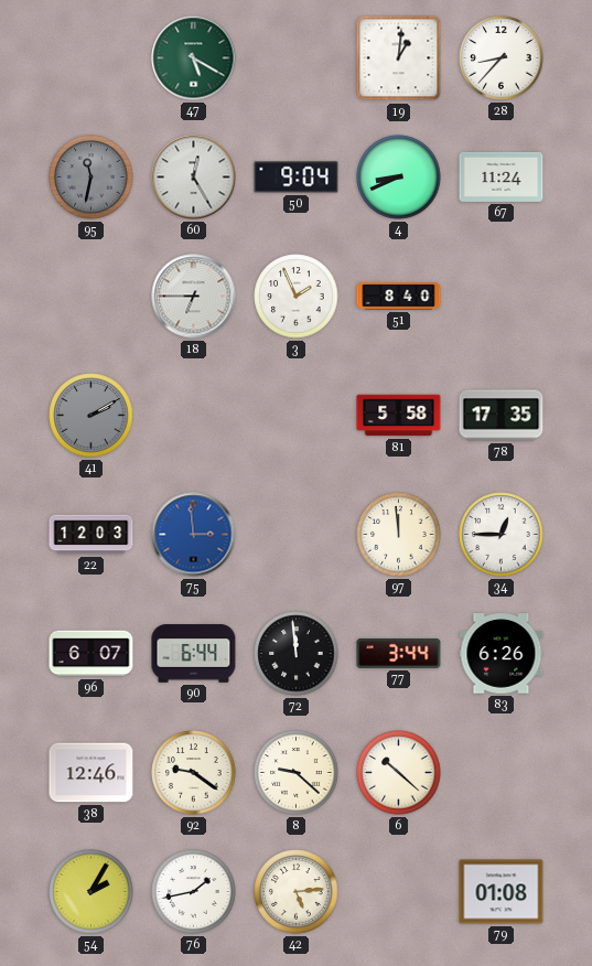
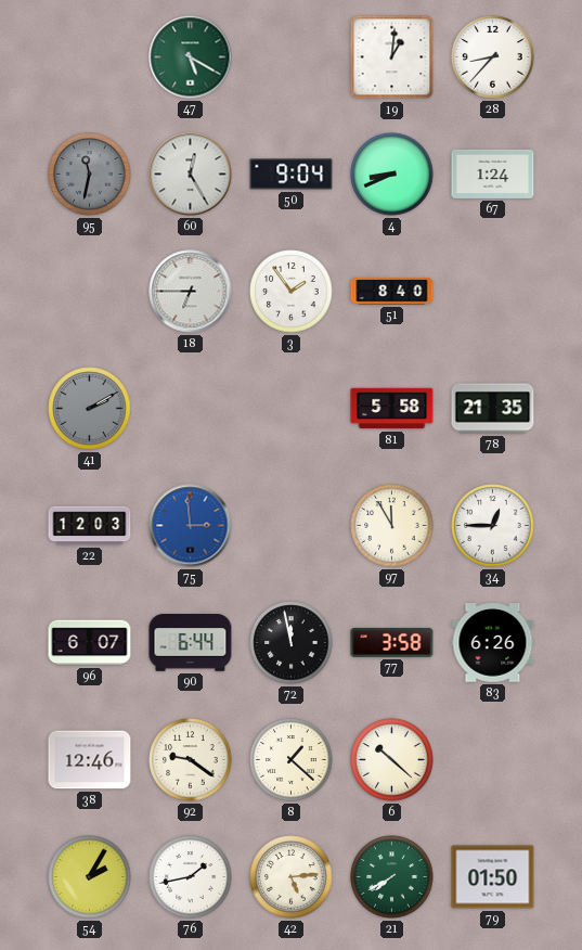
67: 11:24 -> 1:24
3: 1:56 -> 1:54
78: 17:35 -> 21:35
97: 11:59 -> 11:55
72: 11:59 -> 11:58
77: 3:44 -> 3:58
8: 9:22 -> 1:22
21: none -> 7:40
79: 01:08 -> 01:50
